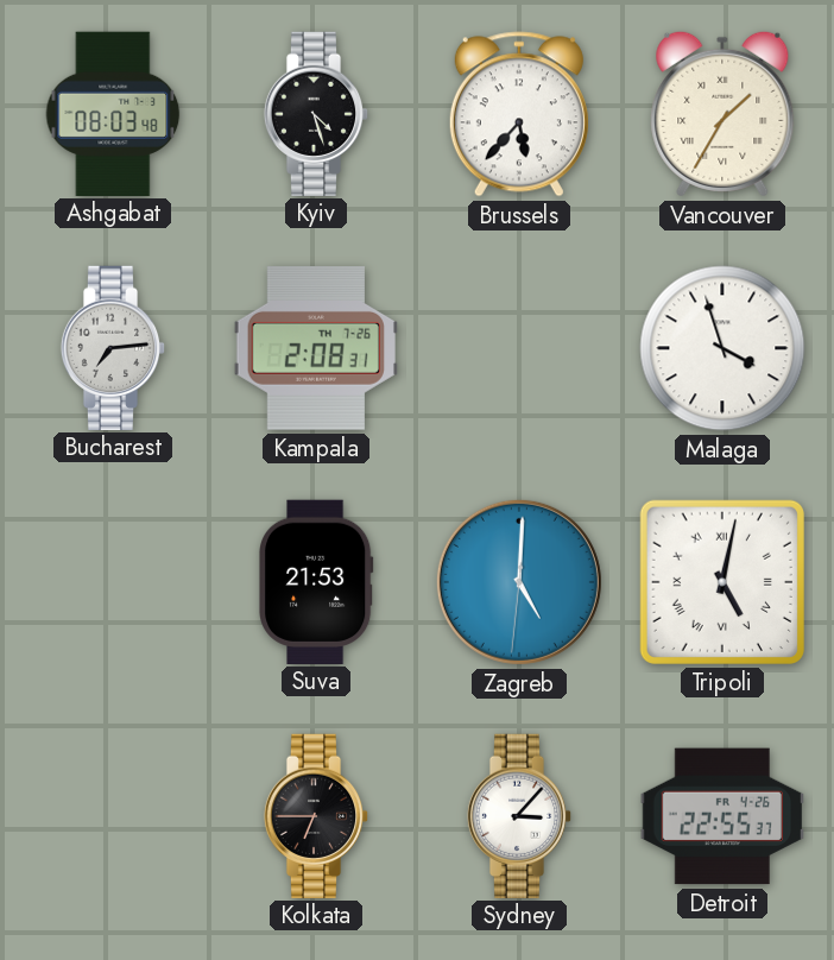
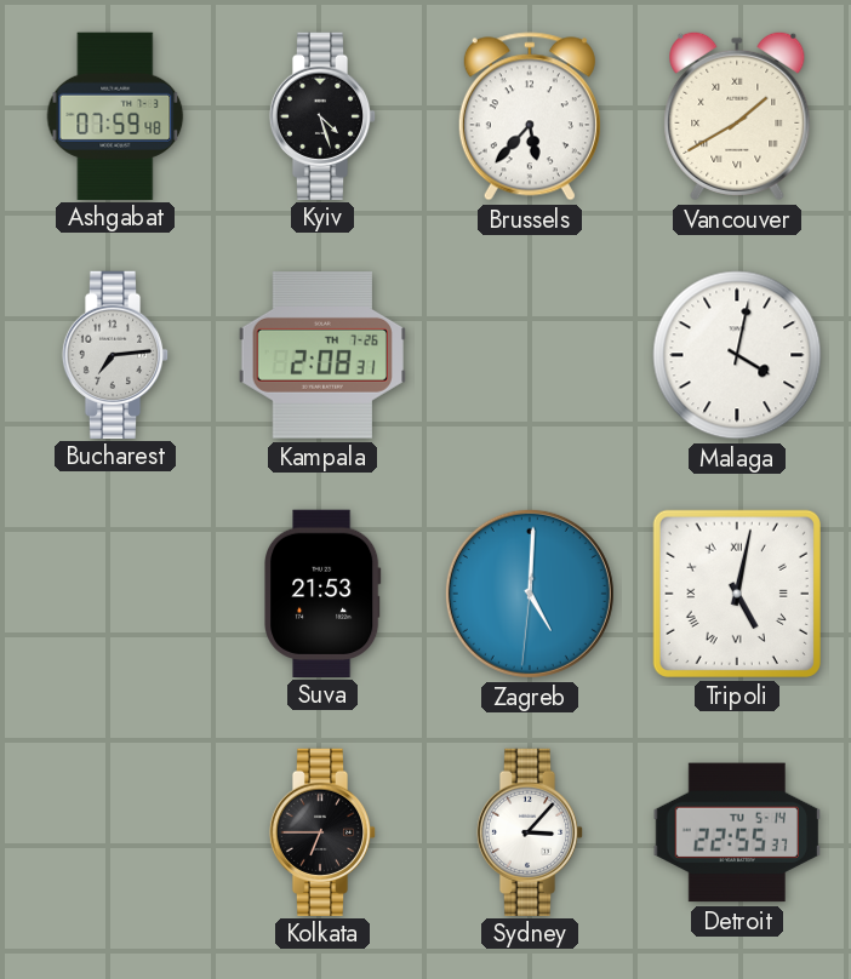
Ashgabat: 08:03 -> 07:59
Vancouver: 1:35 -> 1:40
Malaga: 3:57 -> 4:02
Detroit date: FR 4-26 -> TU 5-14
